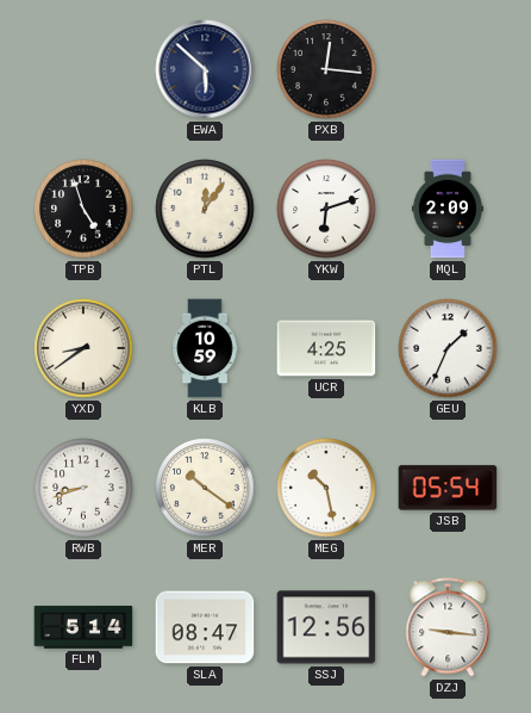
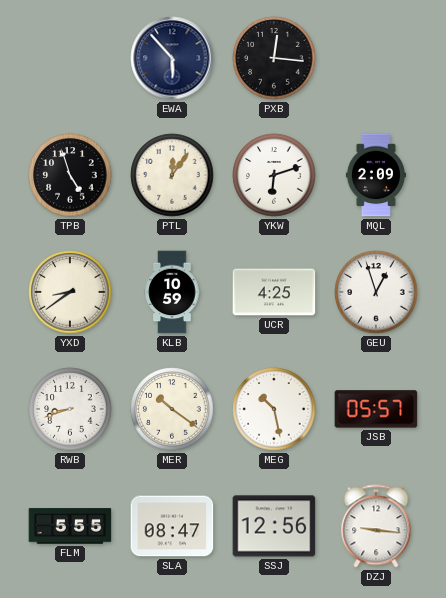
EWA: 5:52 -> 5:53
GEU: 1:34 -> 12:57
JSB: 05:54 -> 05:57
FLM: 5:14 -> 5:55
